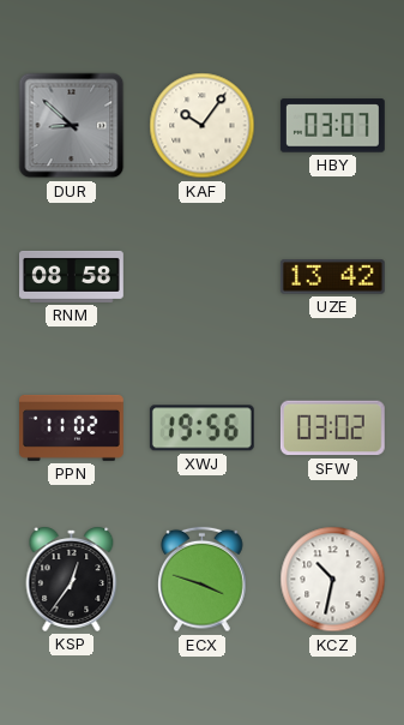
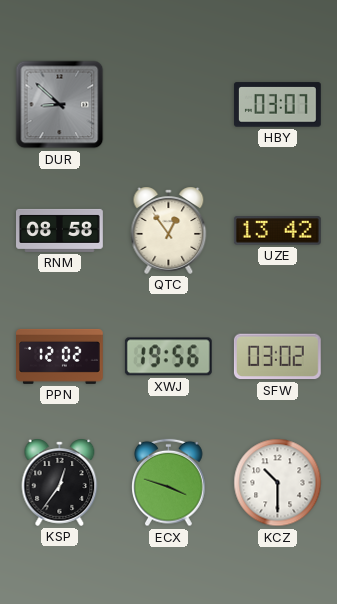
KAF: 10:06 -> none
QTC: none -> 12:54
PPN: 11:02 -> 12:02
KCZ: 10:32 -> 10:30
